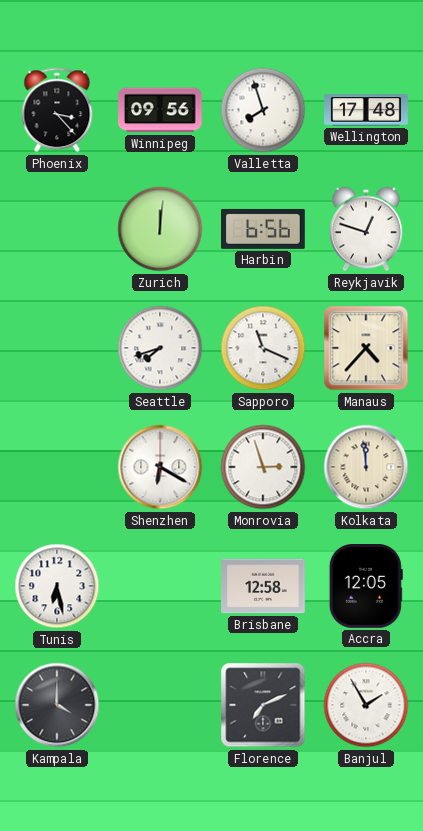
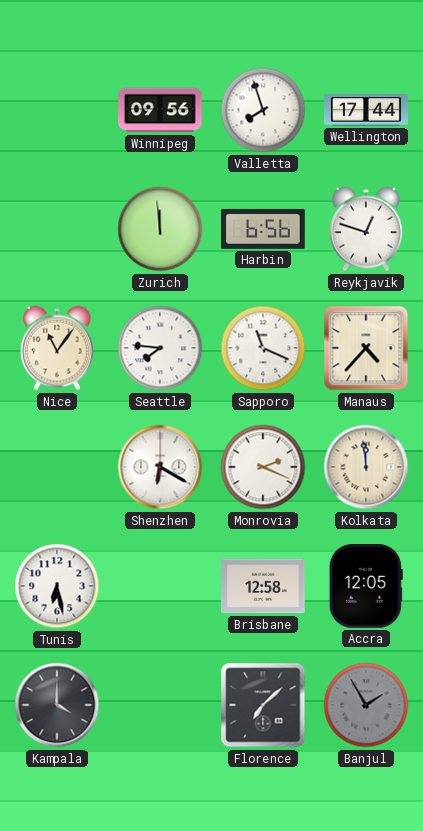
Phoenix: 3:23 -> none
Wellington: 17:48 -> 17:44
Zurich: 12:01 -> 11:59
Nice: none -> 11:06
Seattle: 7:42 -> 7:46
Monrovia: 2:57 -> 2:19
Florence: 7:11 -> 7:08
Banjul dial: white -> grey
